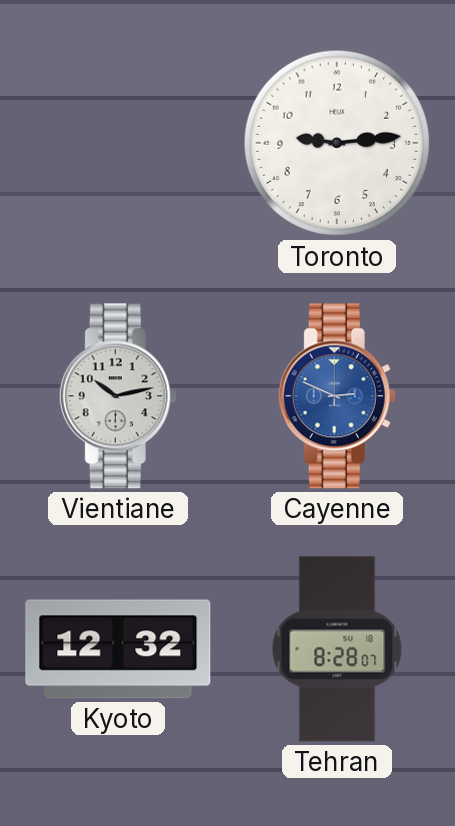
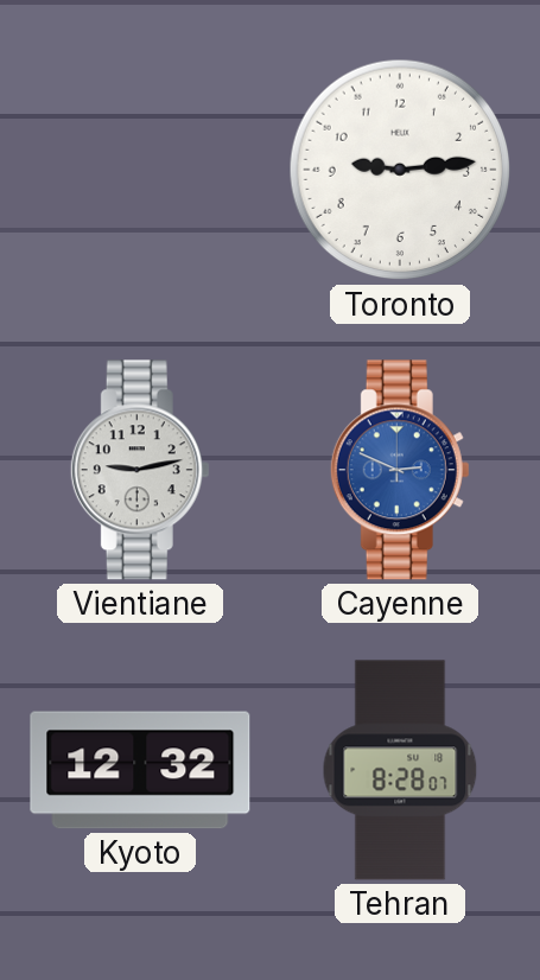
Vientiane: 10:13 -> 9:13
